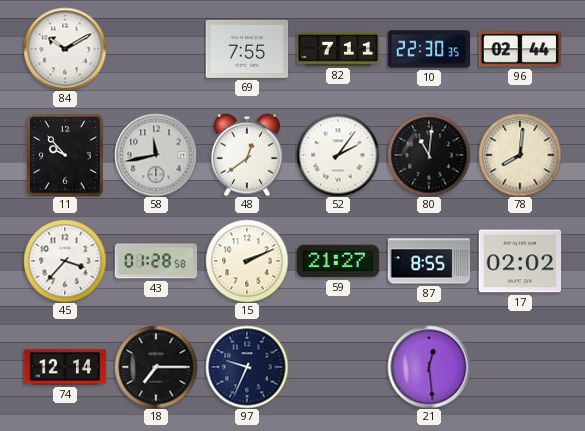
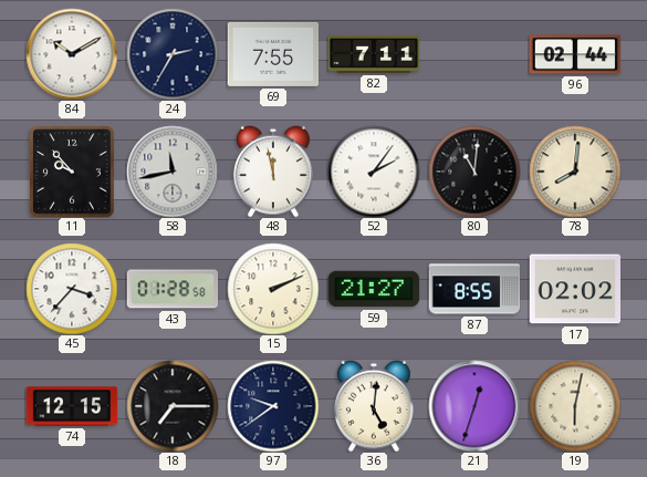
24: none -> 2:35
10: 22:30 -> none
48: 12:39 -> 11:58
74: 12:14 -> 12:15
97: 9:34 -> 9:39
36: none -> 5:01
21: 12:29 -> 12:33
19: none -> 6:02
